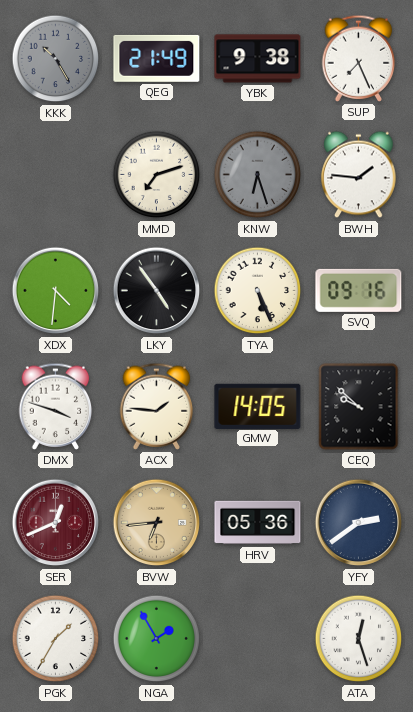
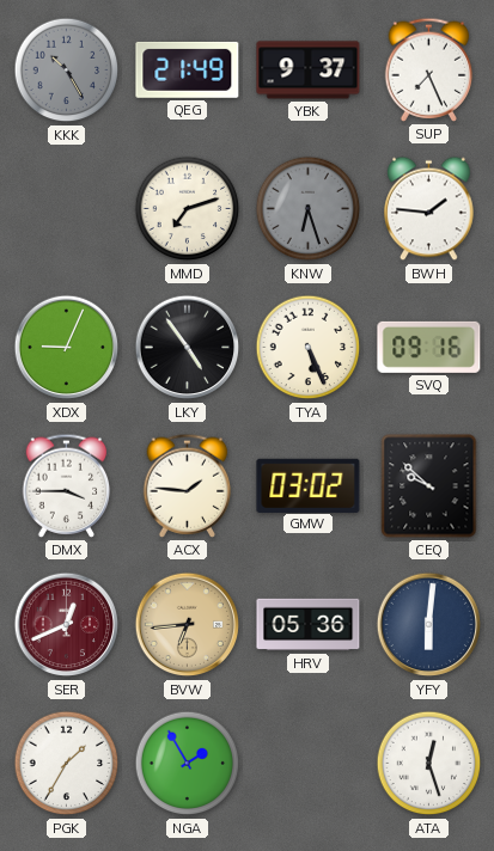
YBK: 9:38 -> 9:37
XDX: 4:31 -> 9:04
DMX: 3:48 -> 3:45
GMW: 14:05 -> 03:02
YFY: 2:39 -> 6:01
